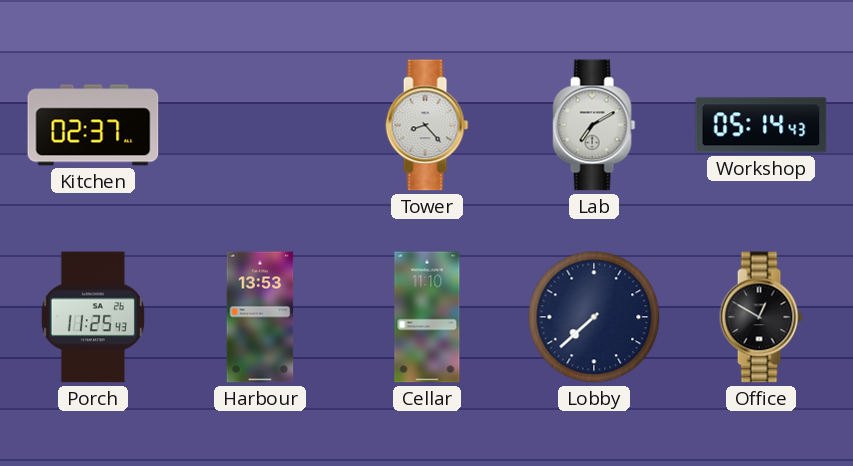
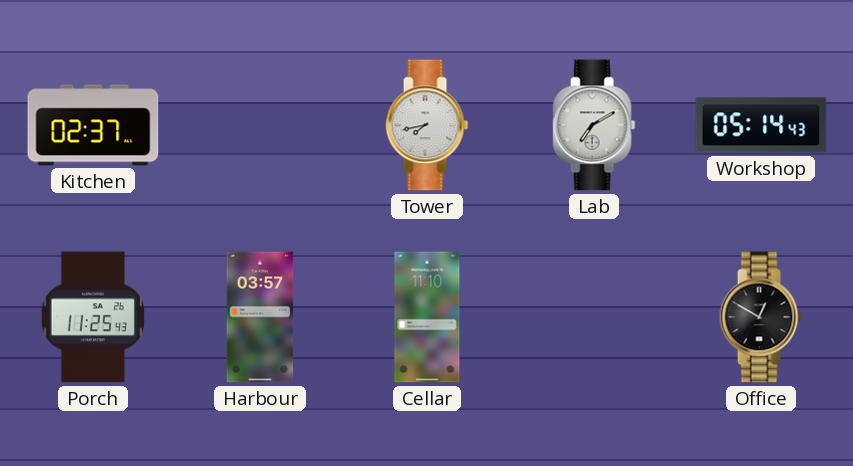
Tower: 8:23 -> 7:43
Harbour: 13:53 -> 03:57
Lobby: 7:38 -> none
